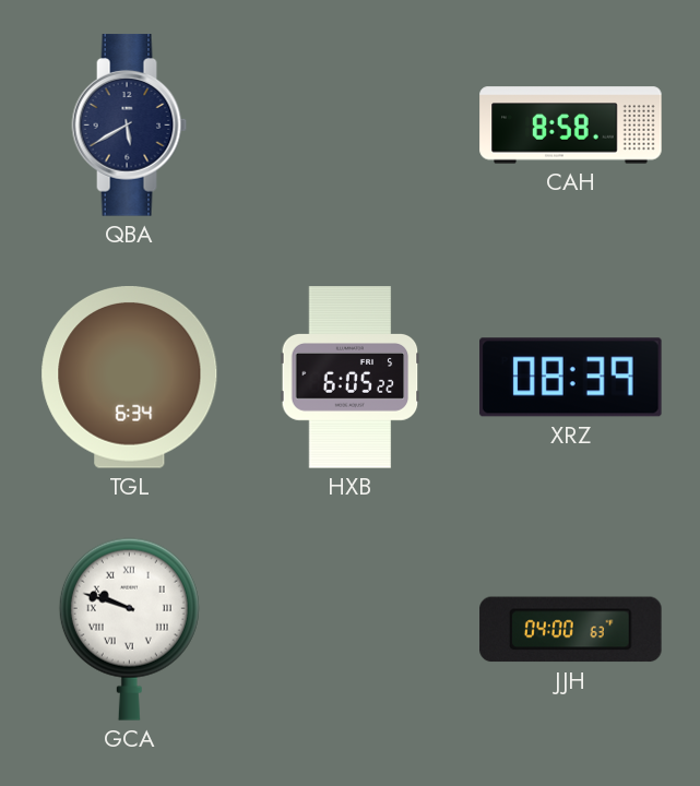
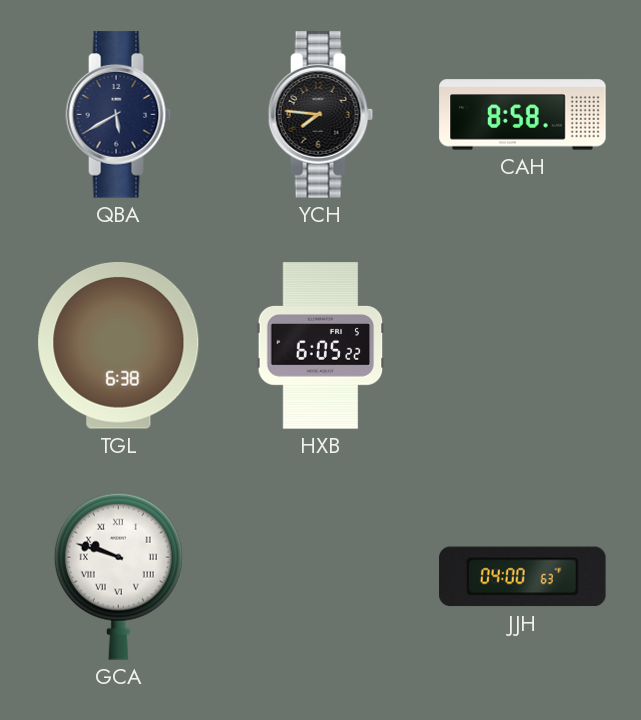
YCH: none -> 7:46
TGL: 6:34 -> 6:38
XRZ: 08:39 -> none
